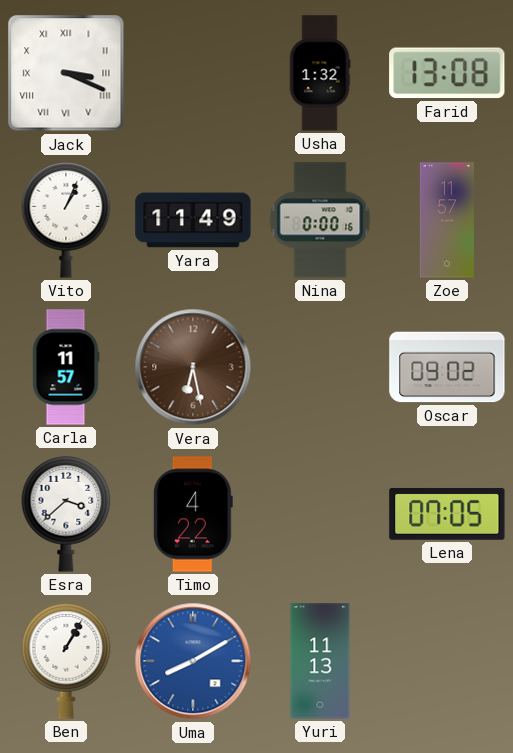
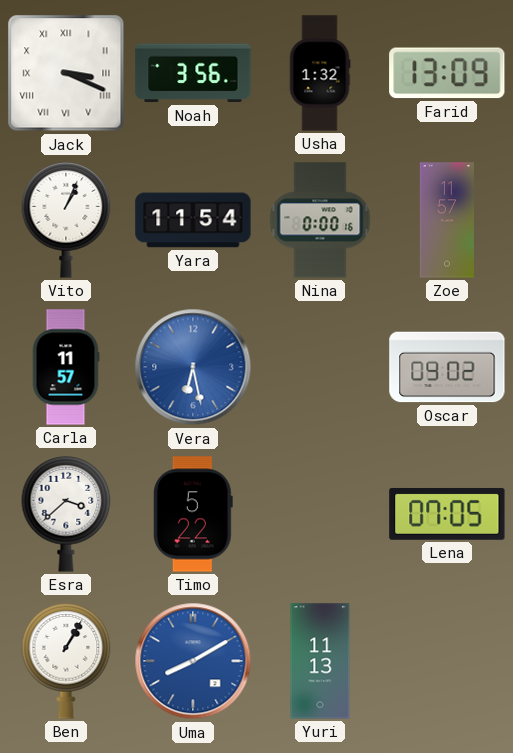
Noah: none -> 3:56
Farid: 13:08 -> 13:09
Yara: 11:49 -> 11:54
Vera dial: brown -> blue
Timo: 4:22 -> 5:22
